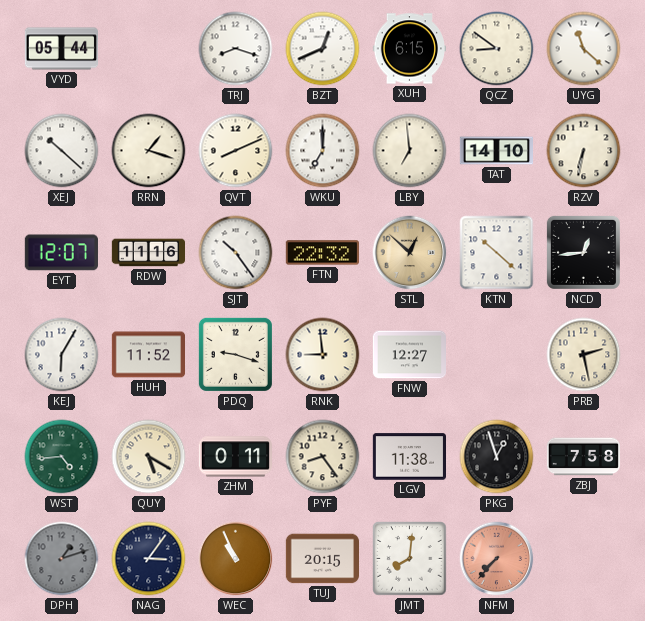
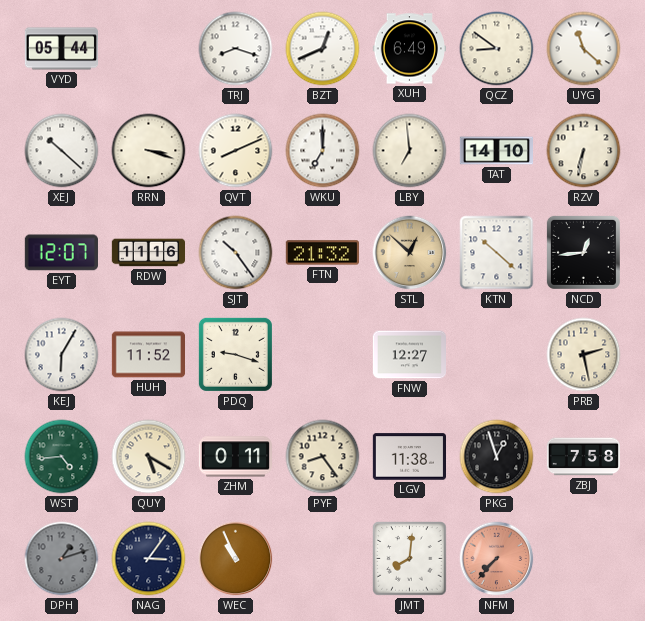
XUH: 6:15 -> 6:49
RRN: 1:18 -> 3:18
FTN: 22:32 -> 21:32
RNK: 8:59 -> none
TUJ: 20:15 -> none
